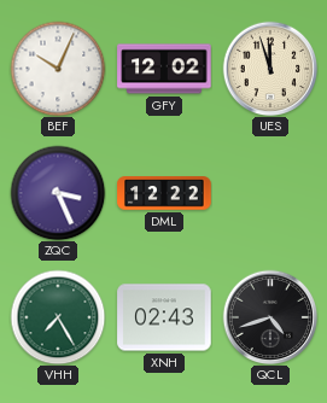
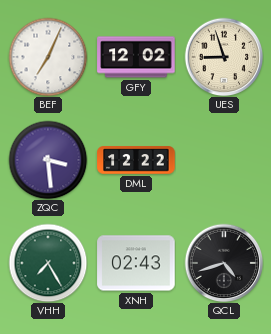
BEF: 10:04 -> 7:04
UES: 11:57 -> 8:57
ZQC: 3:26 -> 3:29
